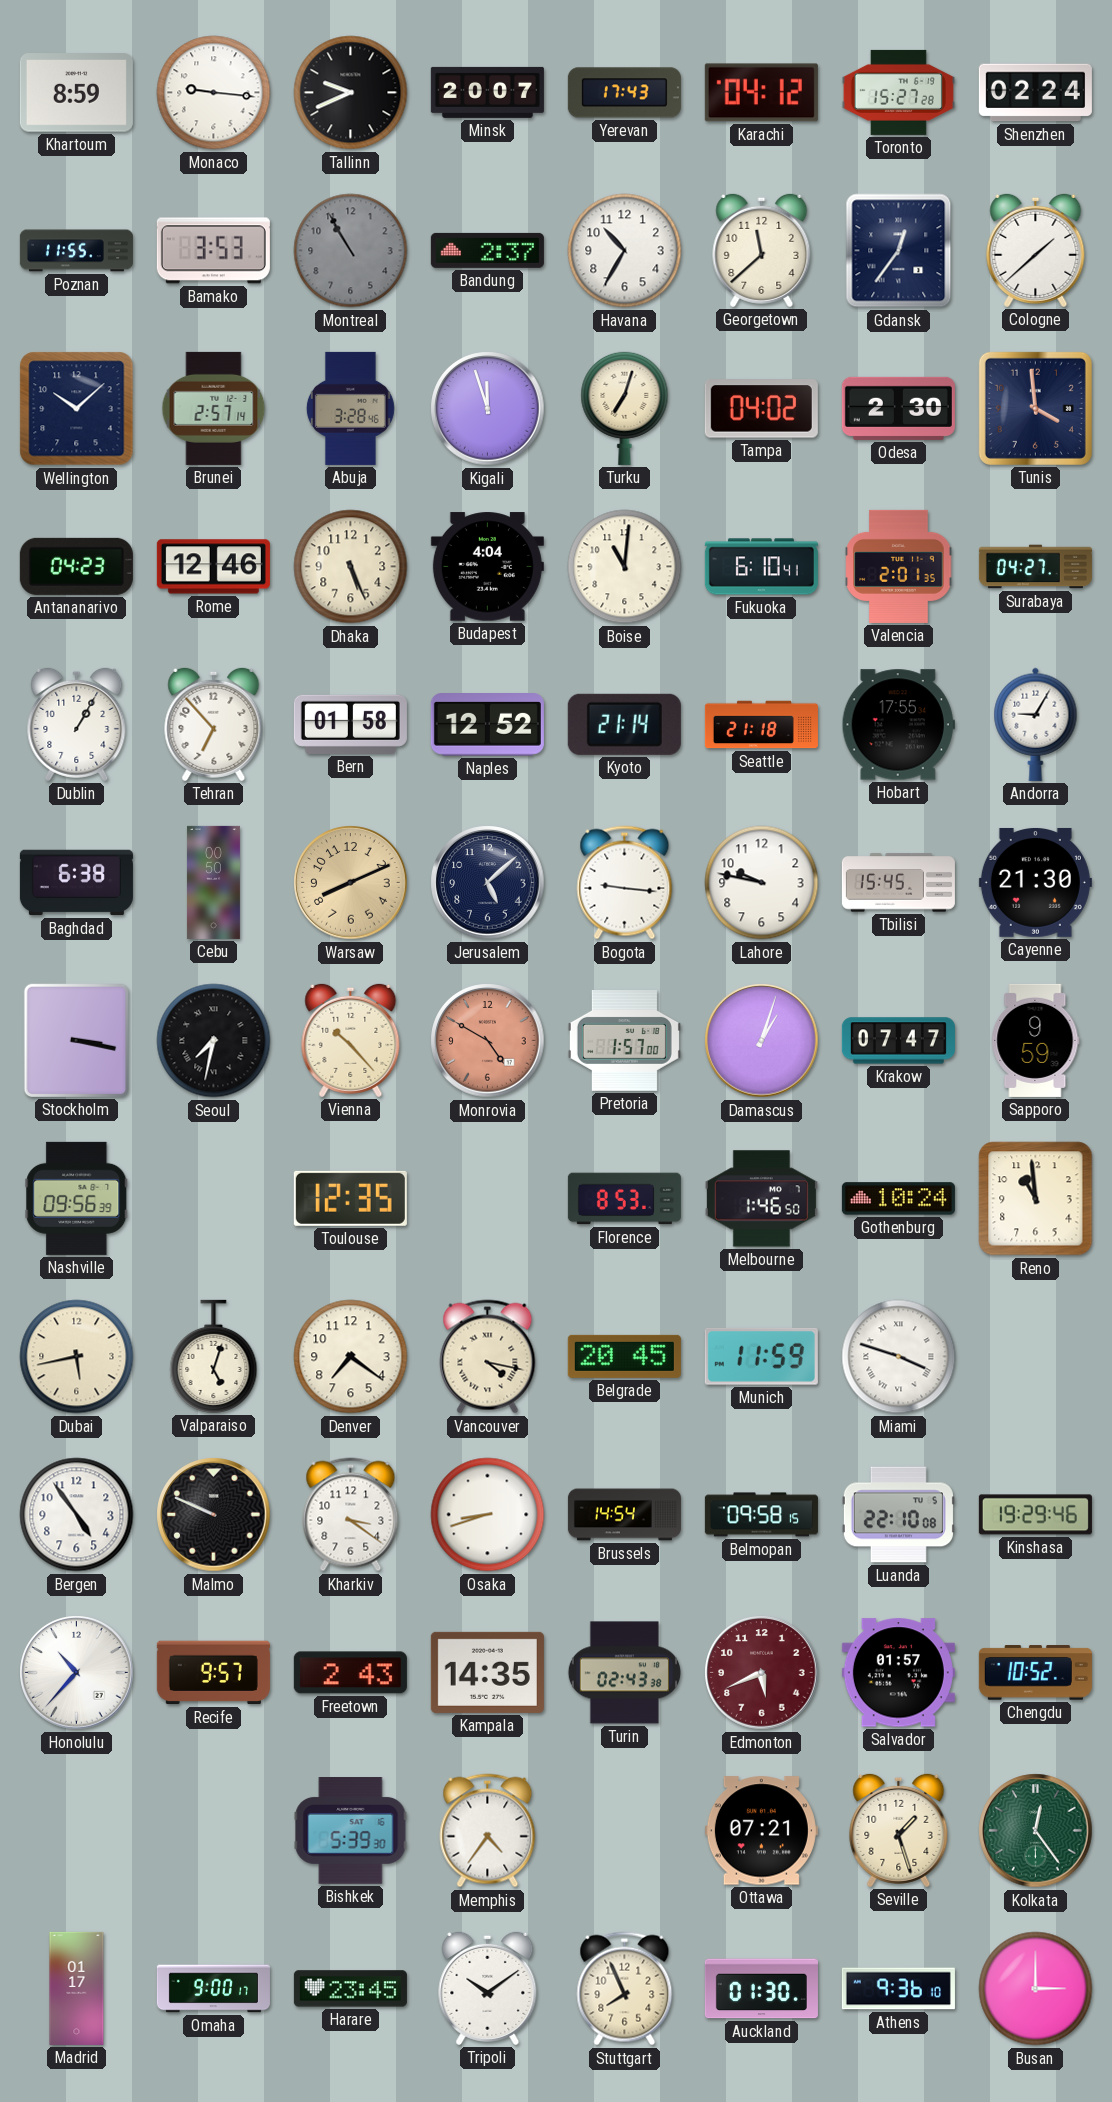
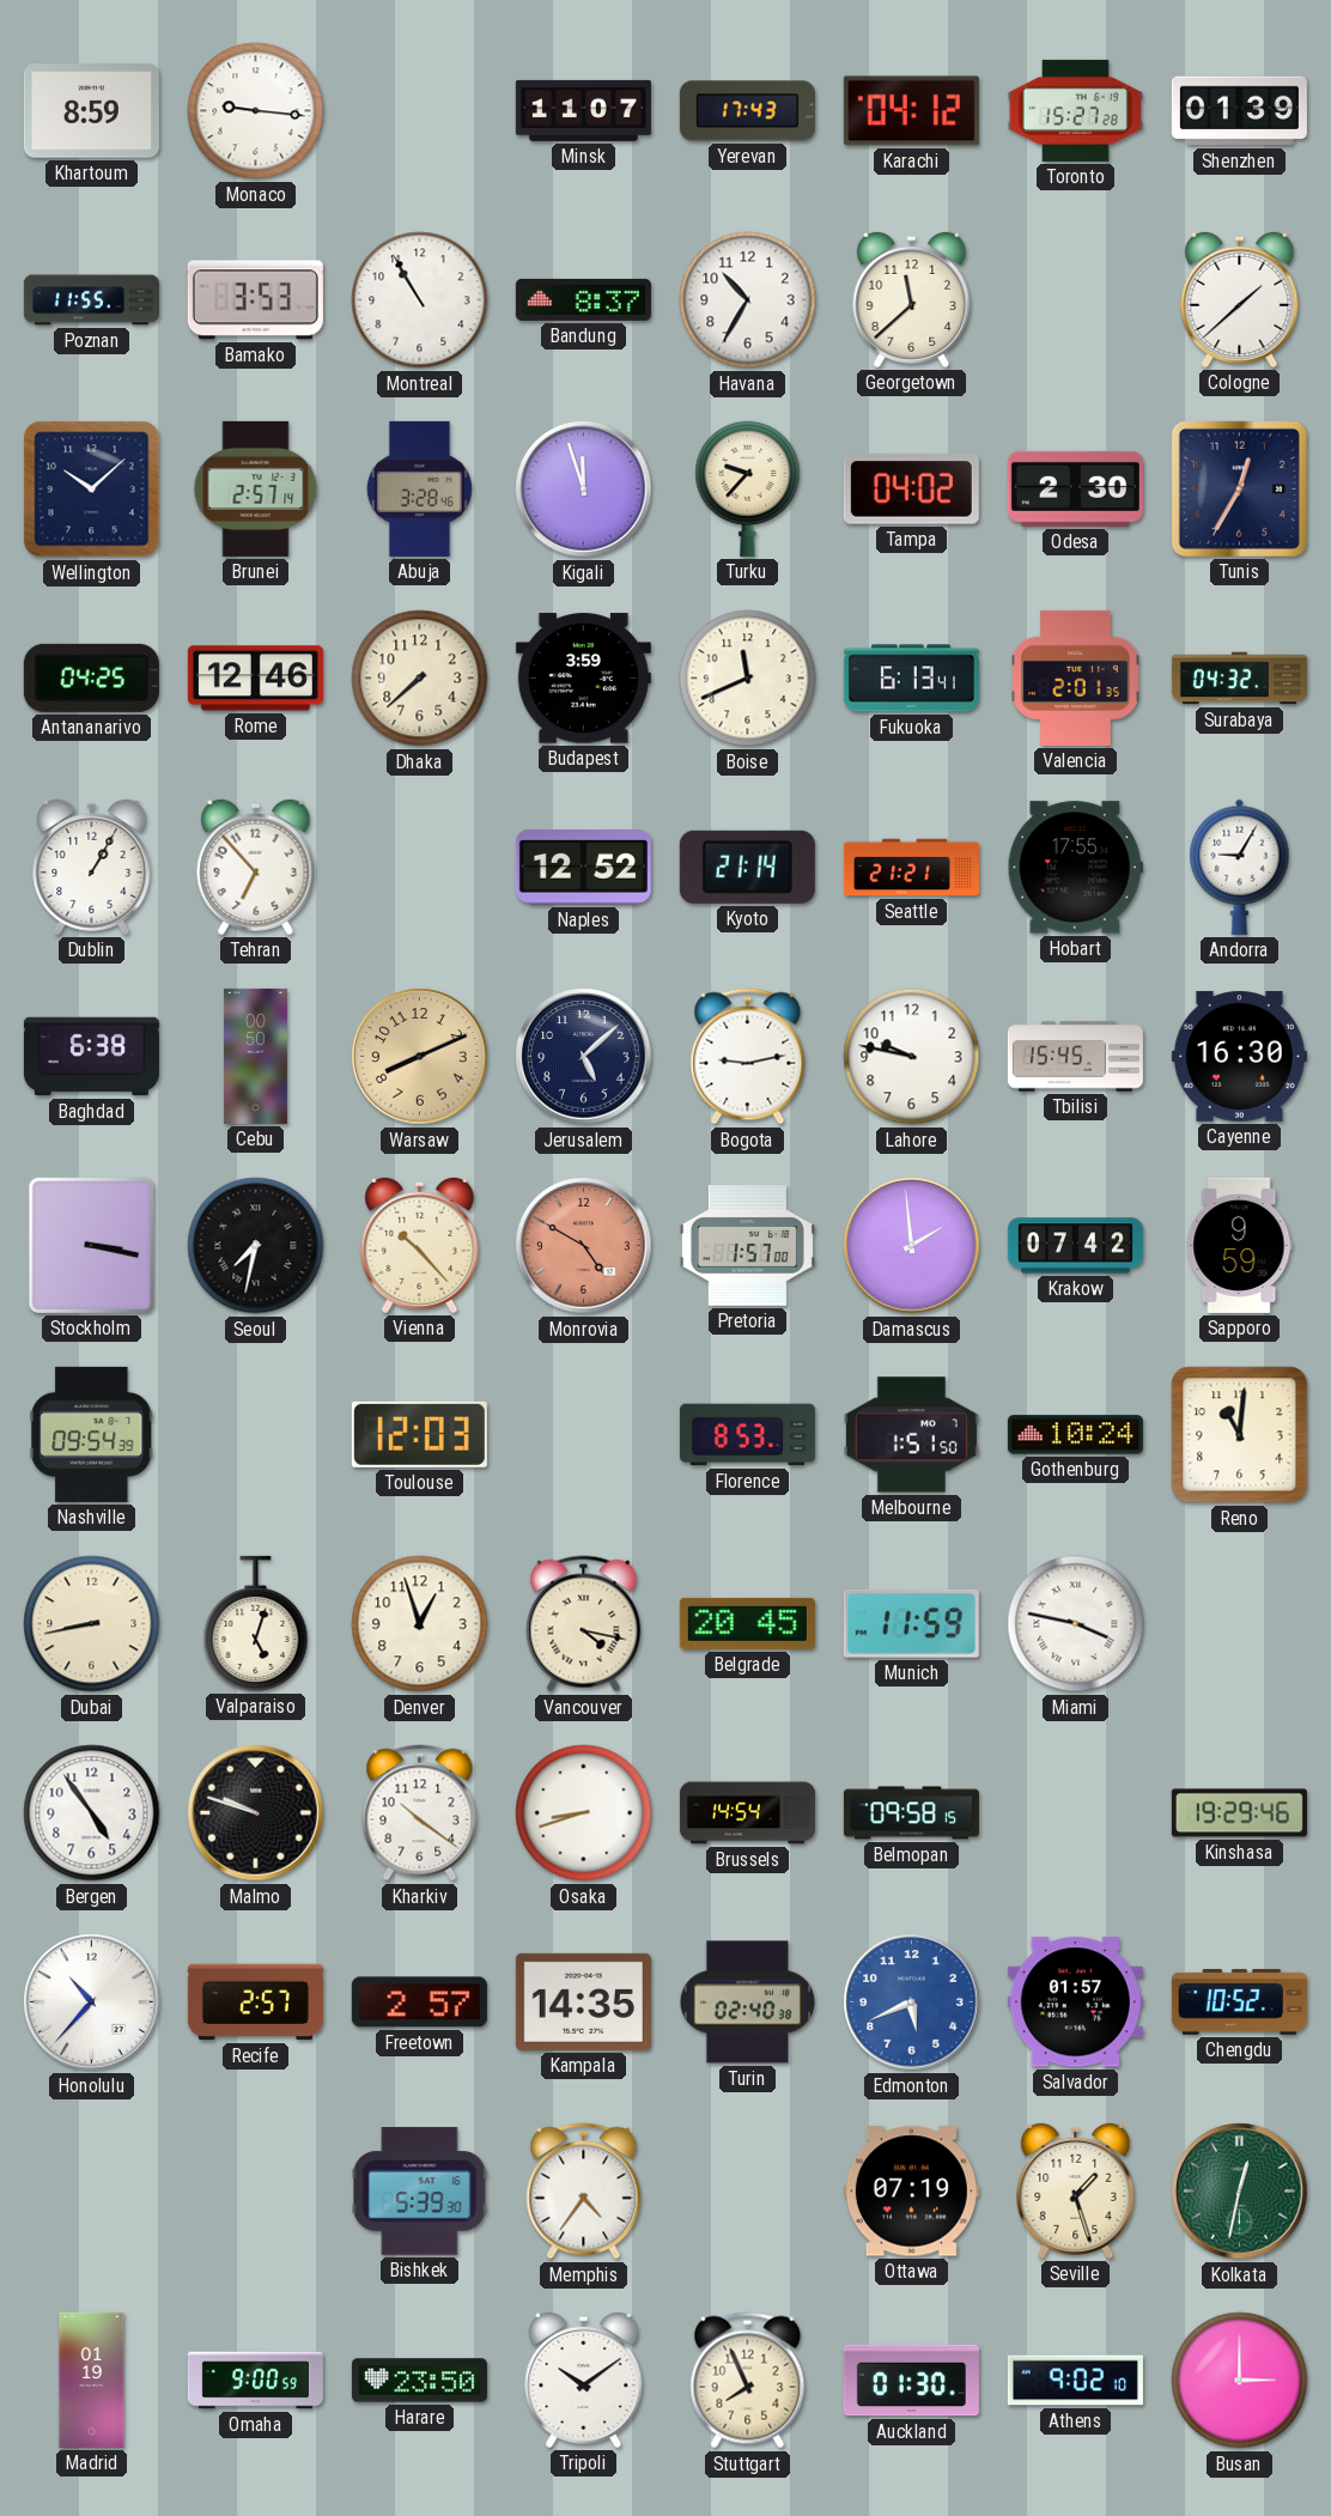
Tallinn: 9:41 -> none
Minsk: 20:07 -> 11:07
Shenzhen: 02:24 -> 01:39
Montreal dial: grey -> white
Bandung: 2:37 -> 8:37
Gdansk: 12:36 -> none
Turku: 7:03 -> 9:37
Tunis: 3:59 -> 12:35
Antananarivo: 04:23 -> 04:25
Dhaka: 5:26 -> 7:38
Budapest: 4:04 -> 3:59
Boise: 11:01 -> 11:41
Fukuoka: 6:10 -> 6:13
Surabaya: 04:27 -> 04:32
Bern: 01:58 -> none
Seattle: 21:18 -> 21:21
Bogota: 9:16 -> 9:13
Cayenne: 21:30 -> 16:30
Damascus: 1:03 -> 1:59
Krakow: 07:47 -> 07:42
Nashville: 09:56 -> 09:54
Toulouse: 12:35 -> 12:03
Melbourne: 1:46 -> 1:51
Reno: 10:59 -> 11:01
Dubai: 5:43 -> 8:43
Denver: 7:21 -> 12:57
Miami: 3:48 -> 3:47
Malmo: 9:49 -> 9:48
Kharkiv: 3:21 -> 10:21
Luanda: 22:10 -> none
Recife: 9:57 -> 2:57
Freetown: 2:43 -> 2:57
Turin: 02:43 -> 02:40
Edmonton dial: burgundy -> blue
Ottawa: 07:21 -> 07:19
Kolkata: 12:24 -> 12:32
Madrid: 01:17 -> 01:19
Omaha: 9:00:17 -> 9:00:59
Harare: 23:45 -> 23:50
Athens: 9:36 -> 9:02
